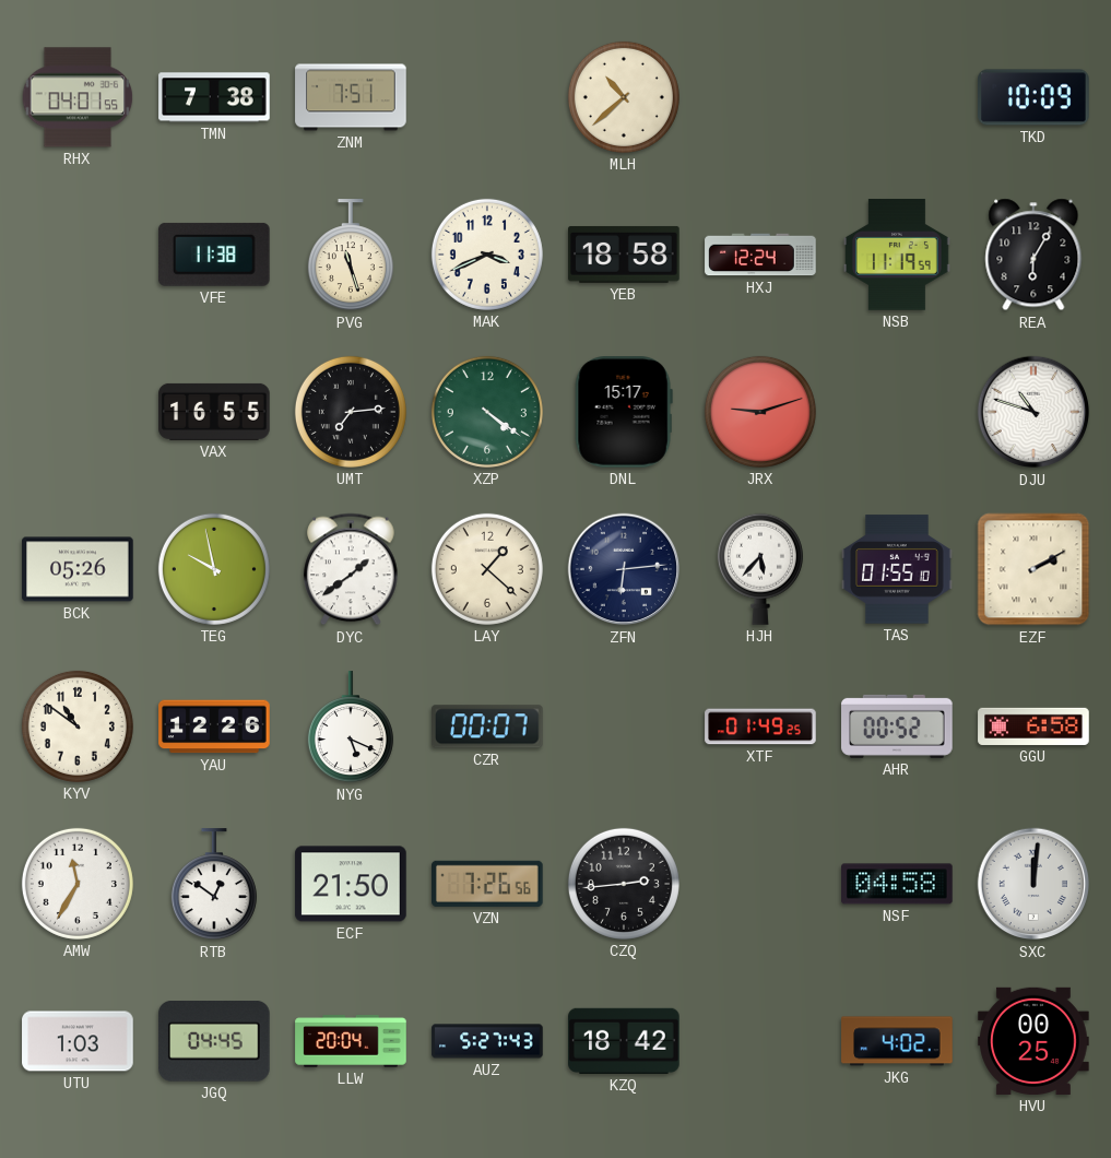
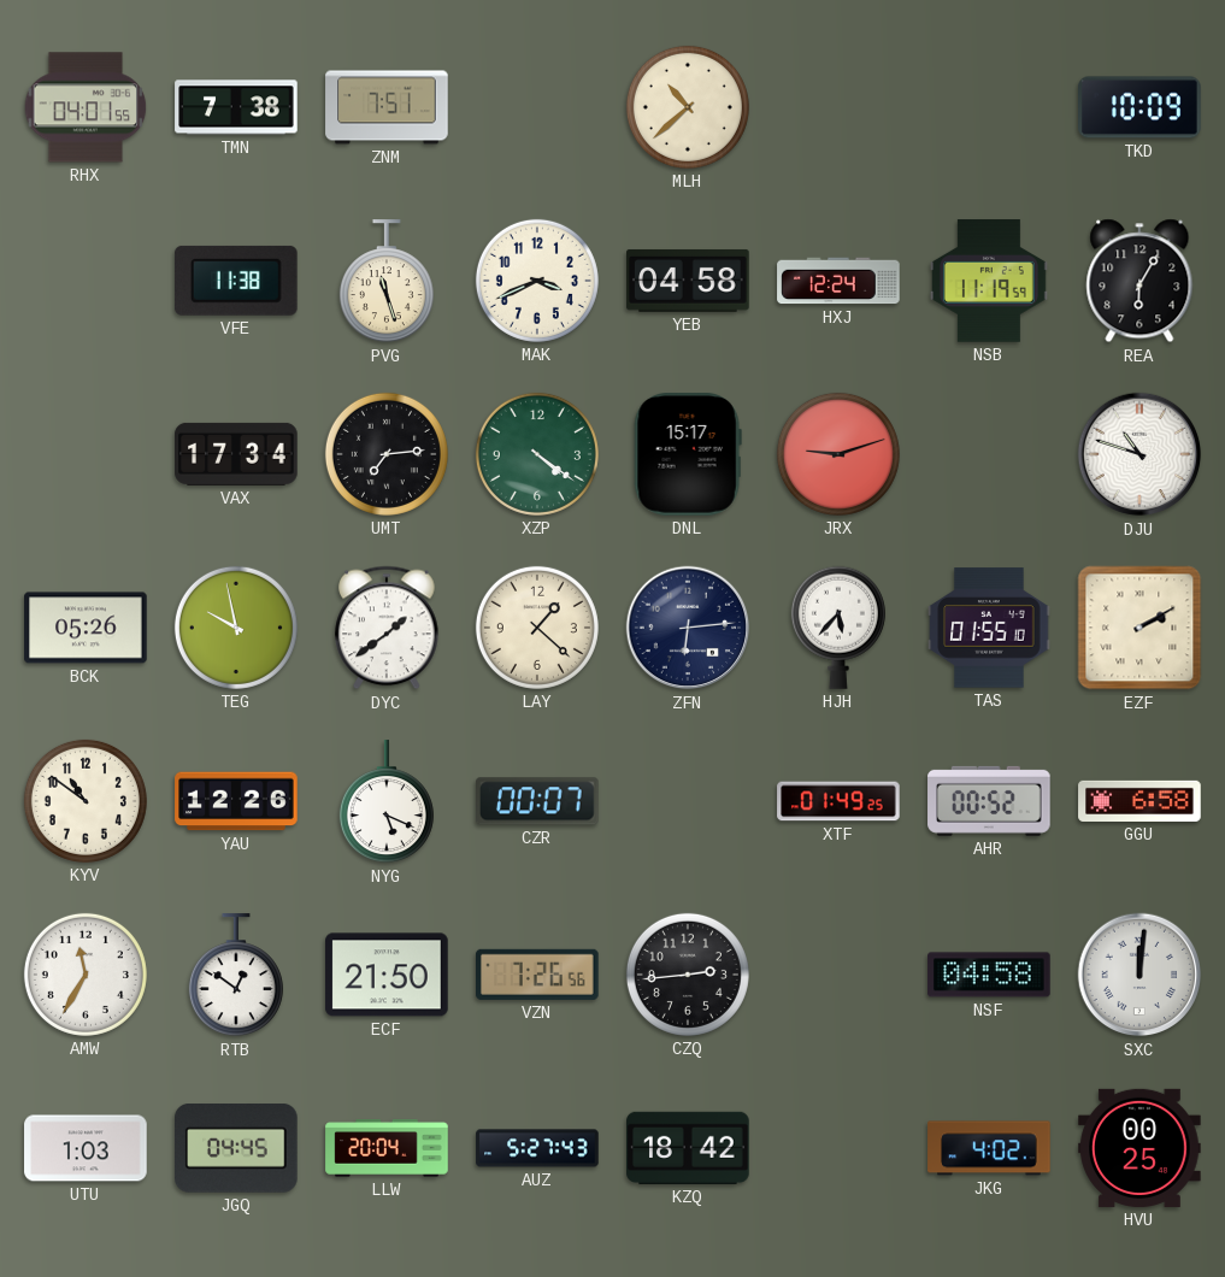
YEB: 18:58 -> 04:58
VAX: 16:55 -> 17:34
